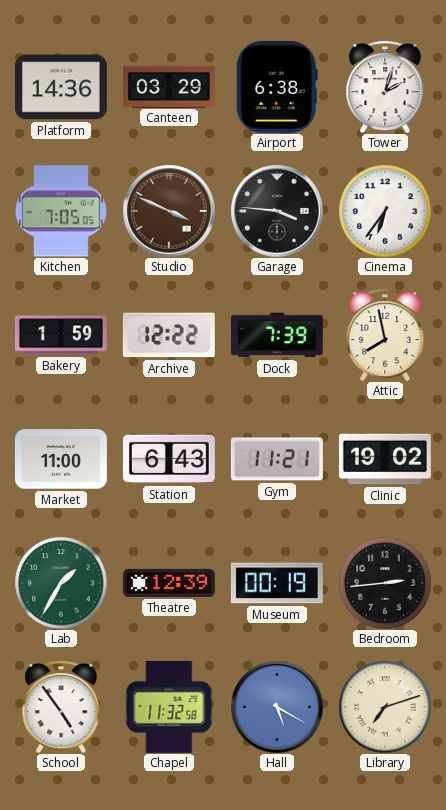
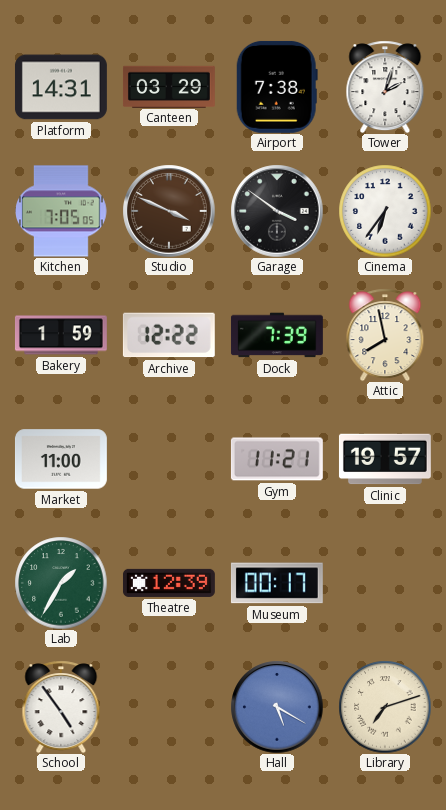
Platform: 14:36 -> 14:31
Airport: 6:38 -> 7:38
Garage: 3:46 -> 3:51
Station: 6:43 -> none
Clinic: 19:02 -> 19:57
Museum: 00:19 -> 00:17
Bedroom: 2:44 -> none
Chapel: 11:32 -> none
